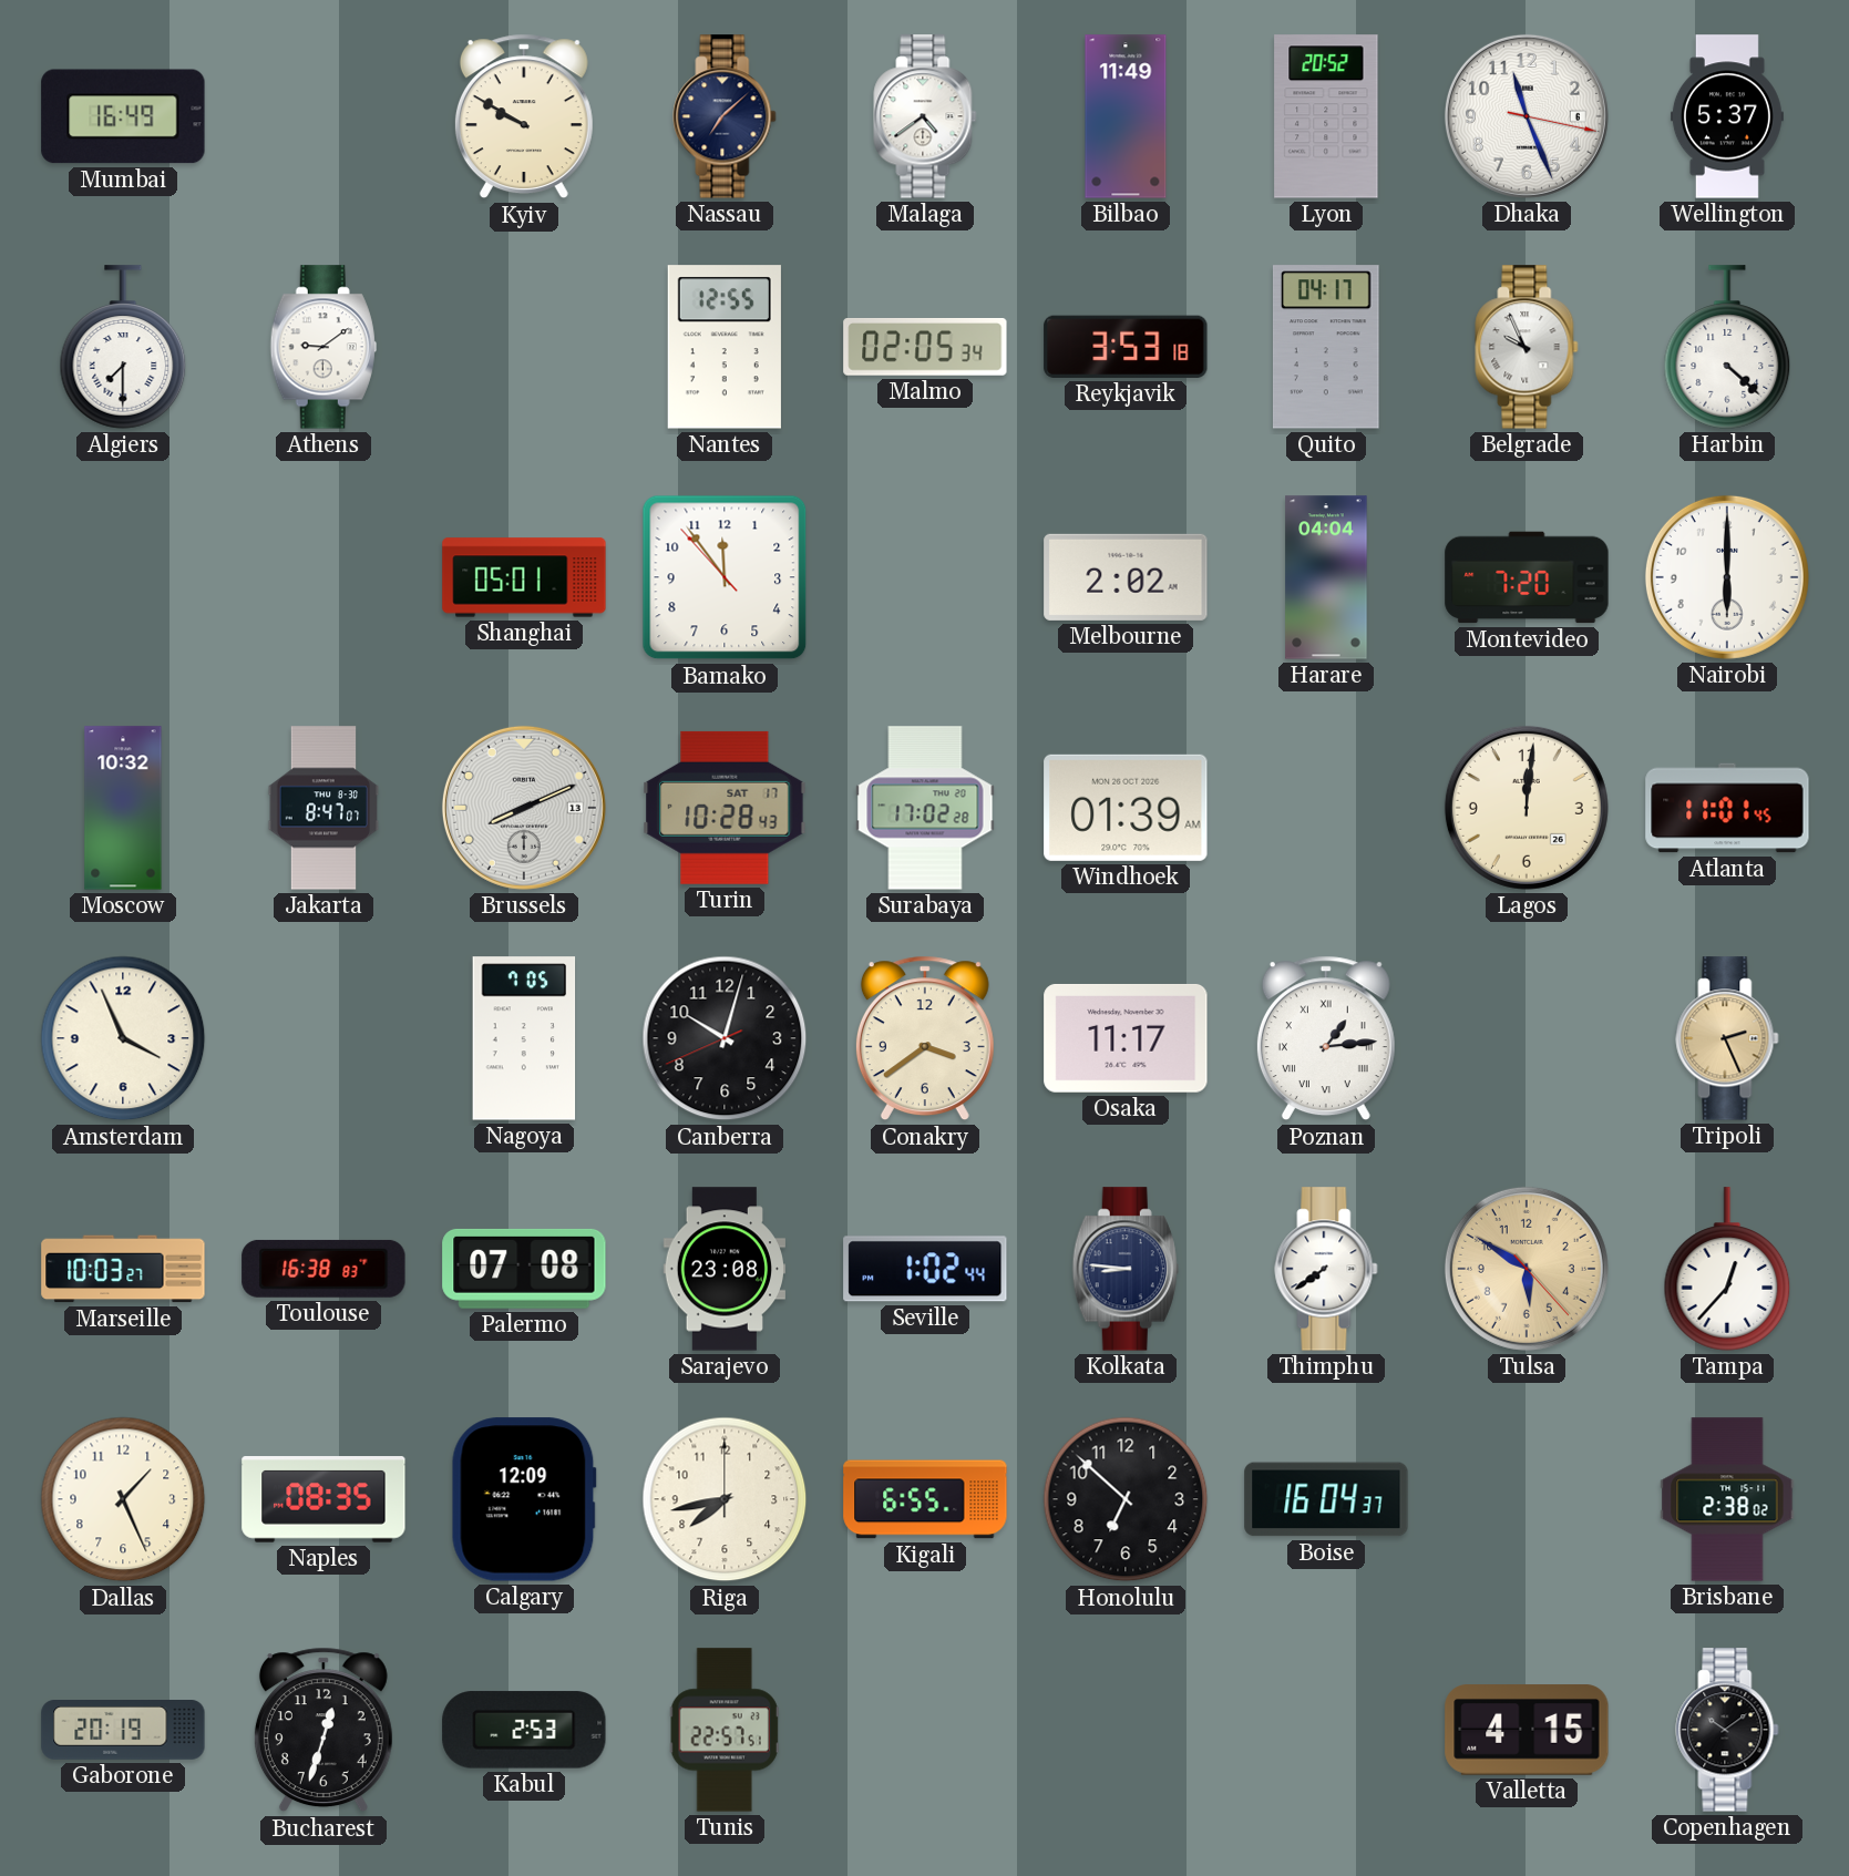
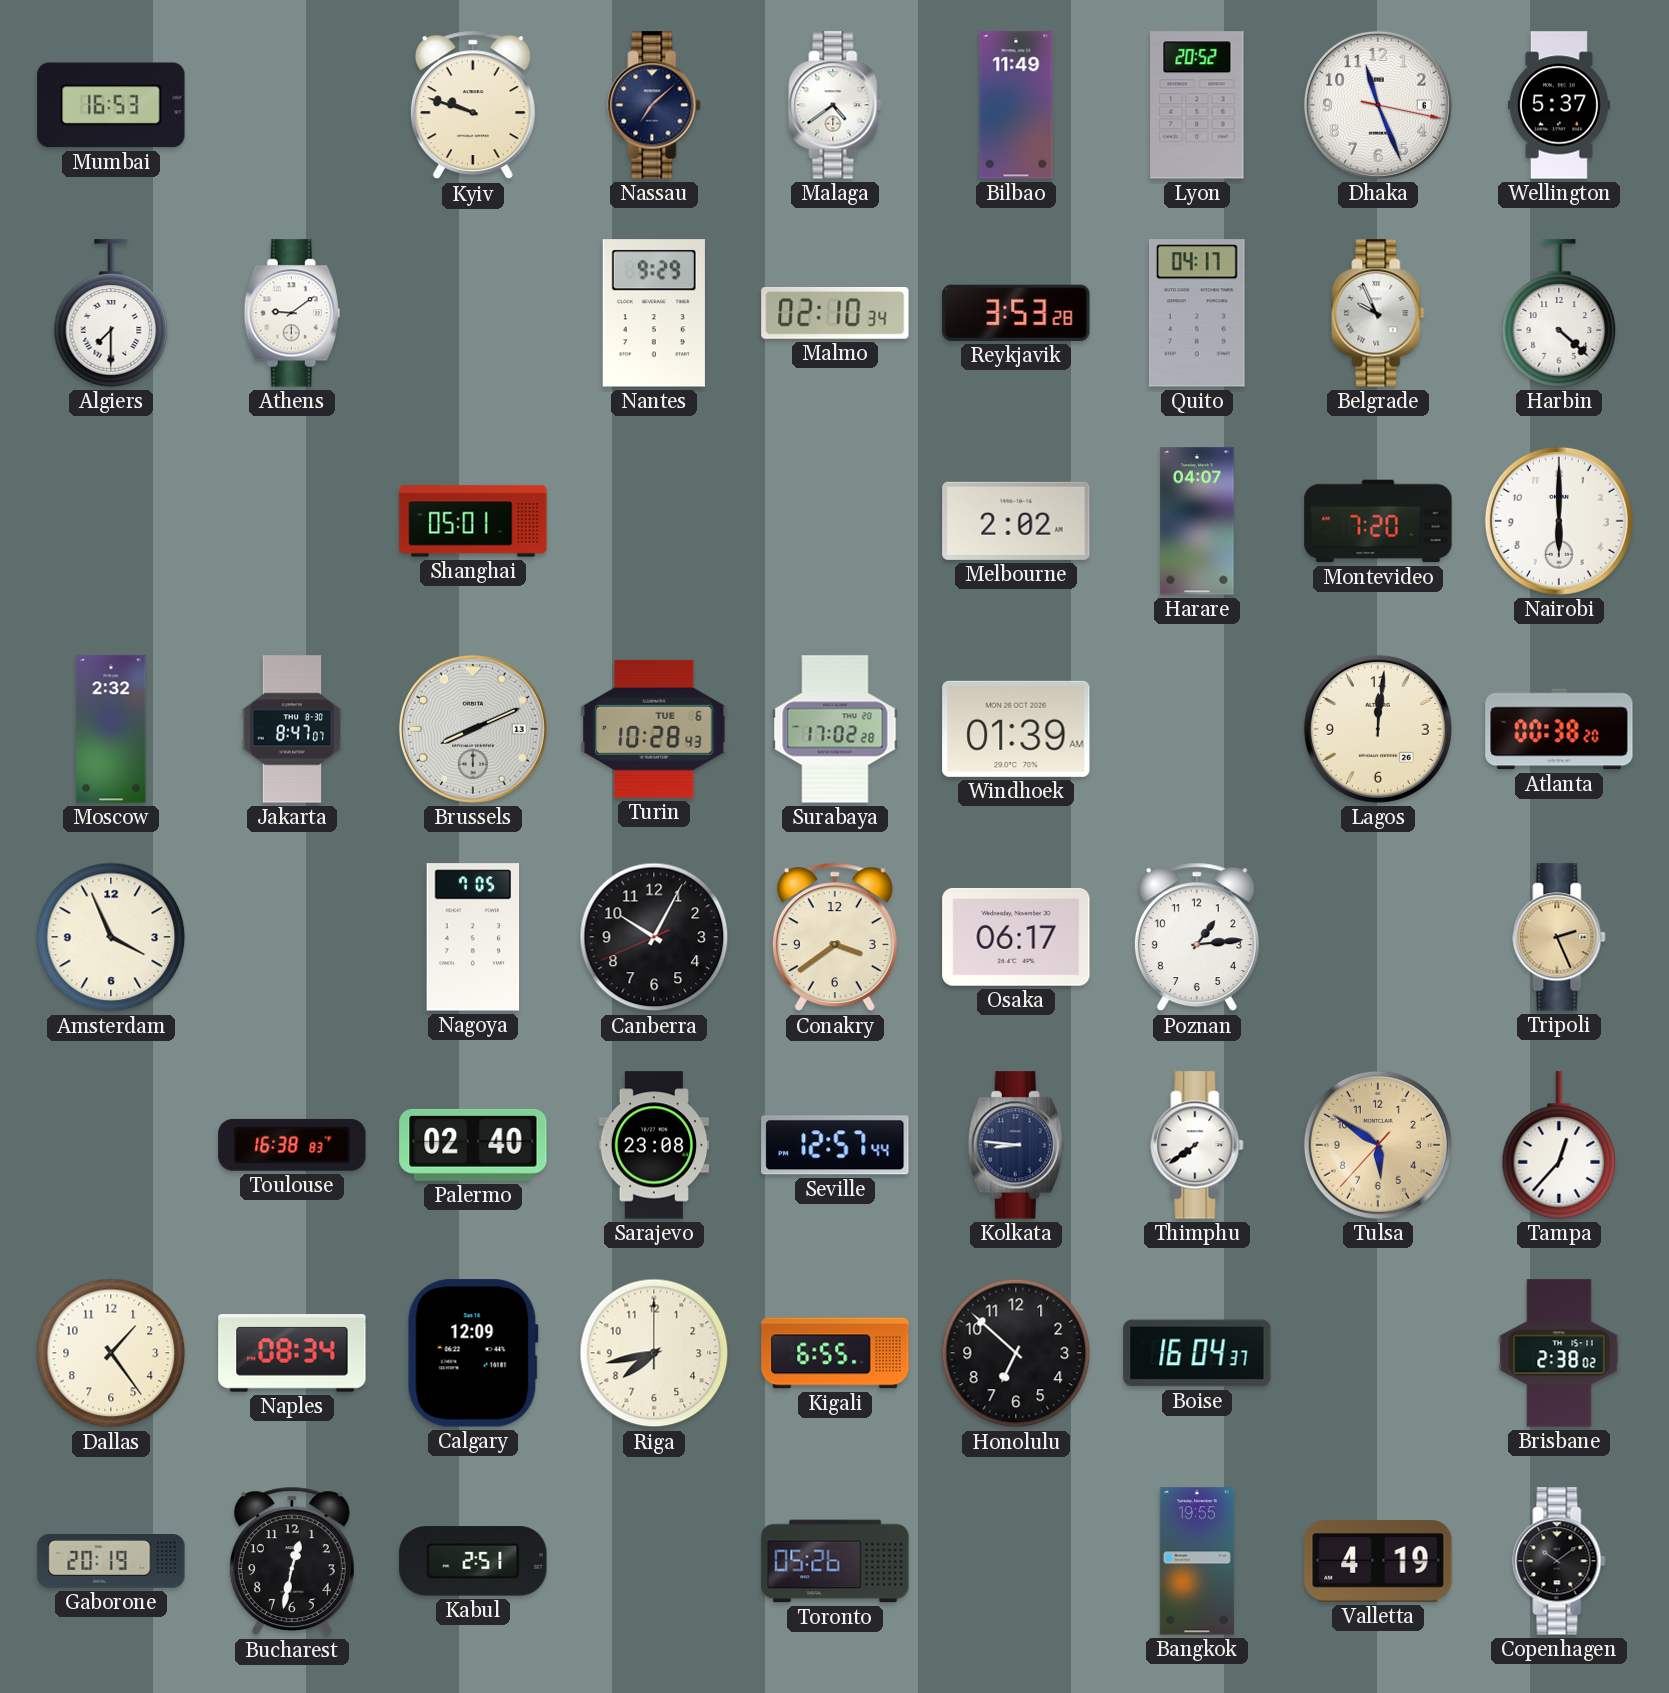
Mumbai: 16:49 -> 16:53
Kyiv: 9:50 -> 9:48
Nantes: 12:55 -> 9:29
Malmo: 02:05 -> 02:10
Reykjavik: 3:53:18 -> 3:53:28
Bamako: 11:53 -> none
Harare: 04:04 -> 04:07
Moscow: 10:32 -> 2:32
Turin date: SAT 17 -> TUE 6
Atlanta: 11:01 -> 00:38
Canberra: 10:02 -> 10:04
Osaka: 11:17 -> 06:17
Poznan numerals: Roman -> Arabic
Marseille: 10:03 -> none
Palermo: 07:08 -> 02:40
Seville: 1:02 -> 12:57
Tulsa: 5:50:23 -> 5:50:37
Dallas: 1:26 -> 1:24
Naples: 08:35 -> 08:34
Bucharest: 12:33 -> 12:32
Kabul: 2:53 -> 2:51
Tunis: 22:57 -> none
Toronto: none -> 05:26
Bangkok: none -> 19:55
Valletta: 4:15 -> 4:19
